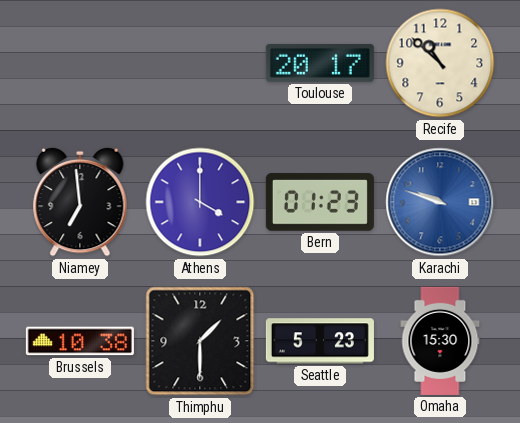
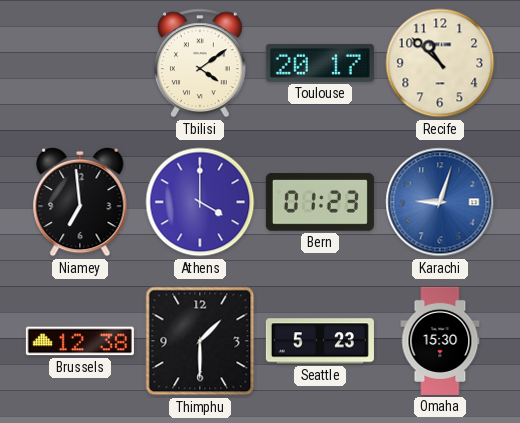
Tbilisi: none -> 4:09
Karachi: 9:48 -> 9:03
Brussels: 10:38 -> 12:38
